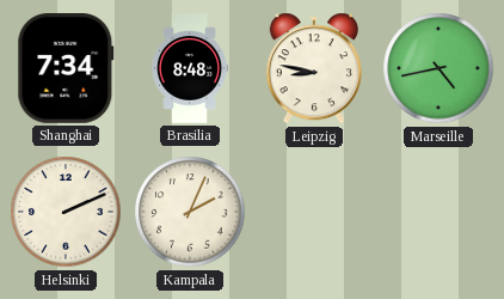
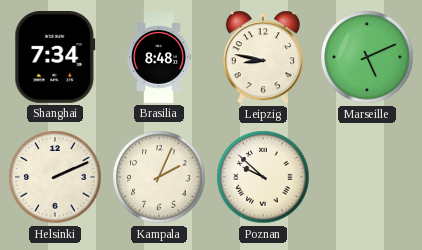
Marseille: 4:43 -> 5:11
Poznan: none -> 9:52
